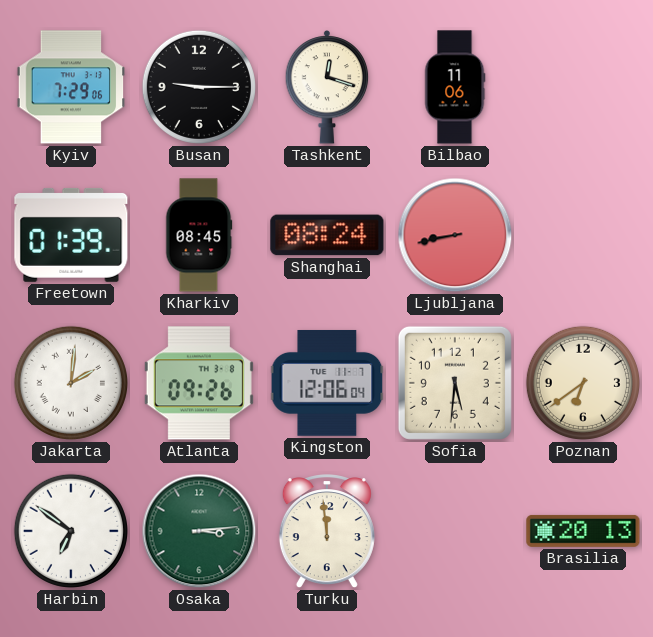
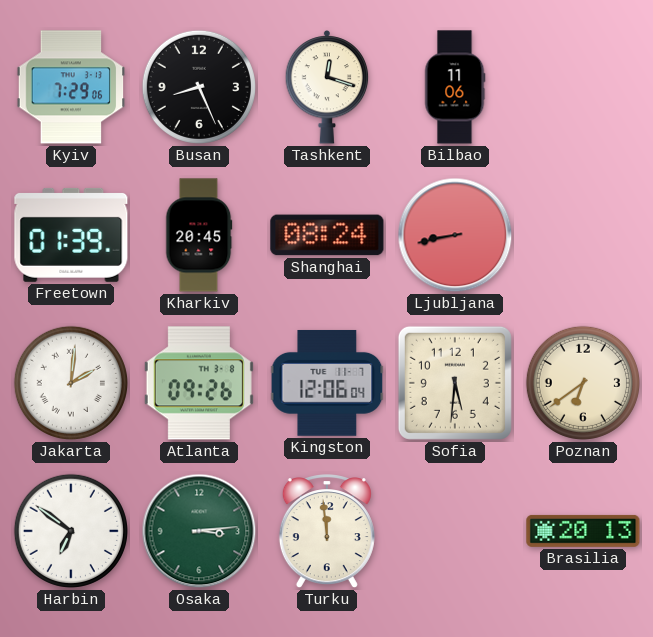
Busan: 9:15 -> 8:26
Kharkiv: 08:45 -> 20:45
